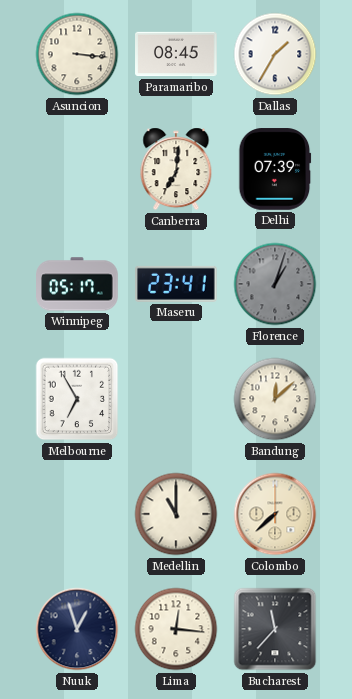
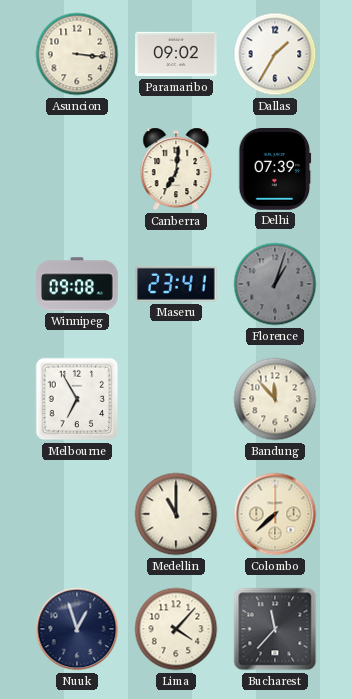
Paramaribo: 08:45 -> 09:02
Winnipeg: 05:17 -> 09:08
Bandung: 12:08 -> 11:53
Lima: 12:16 -> 4:07
